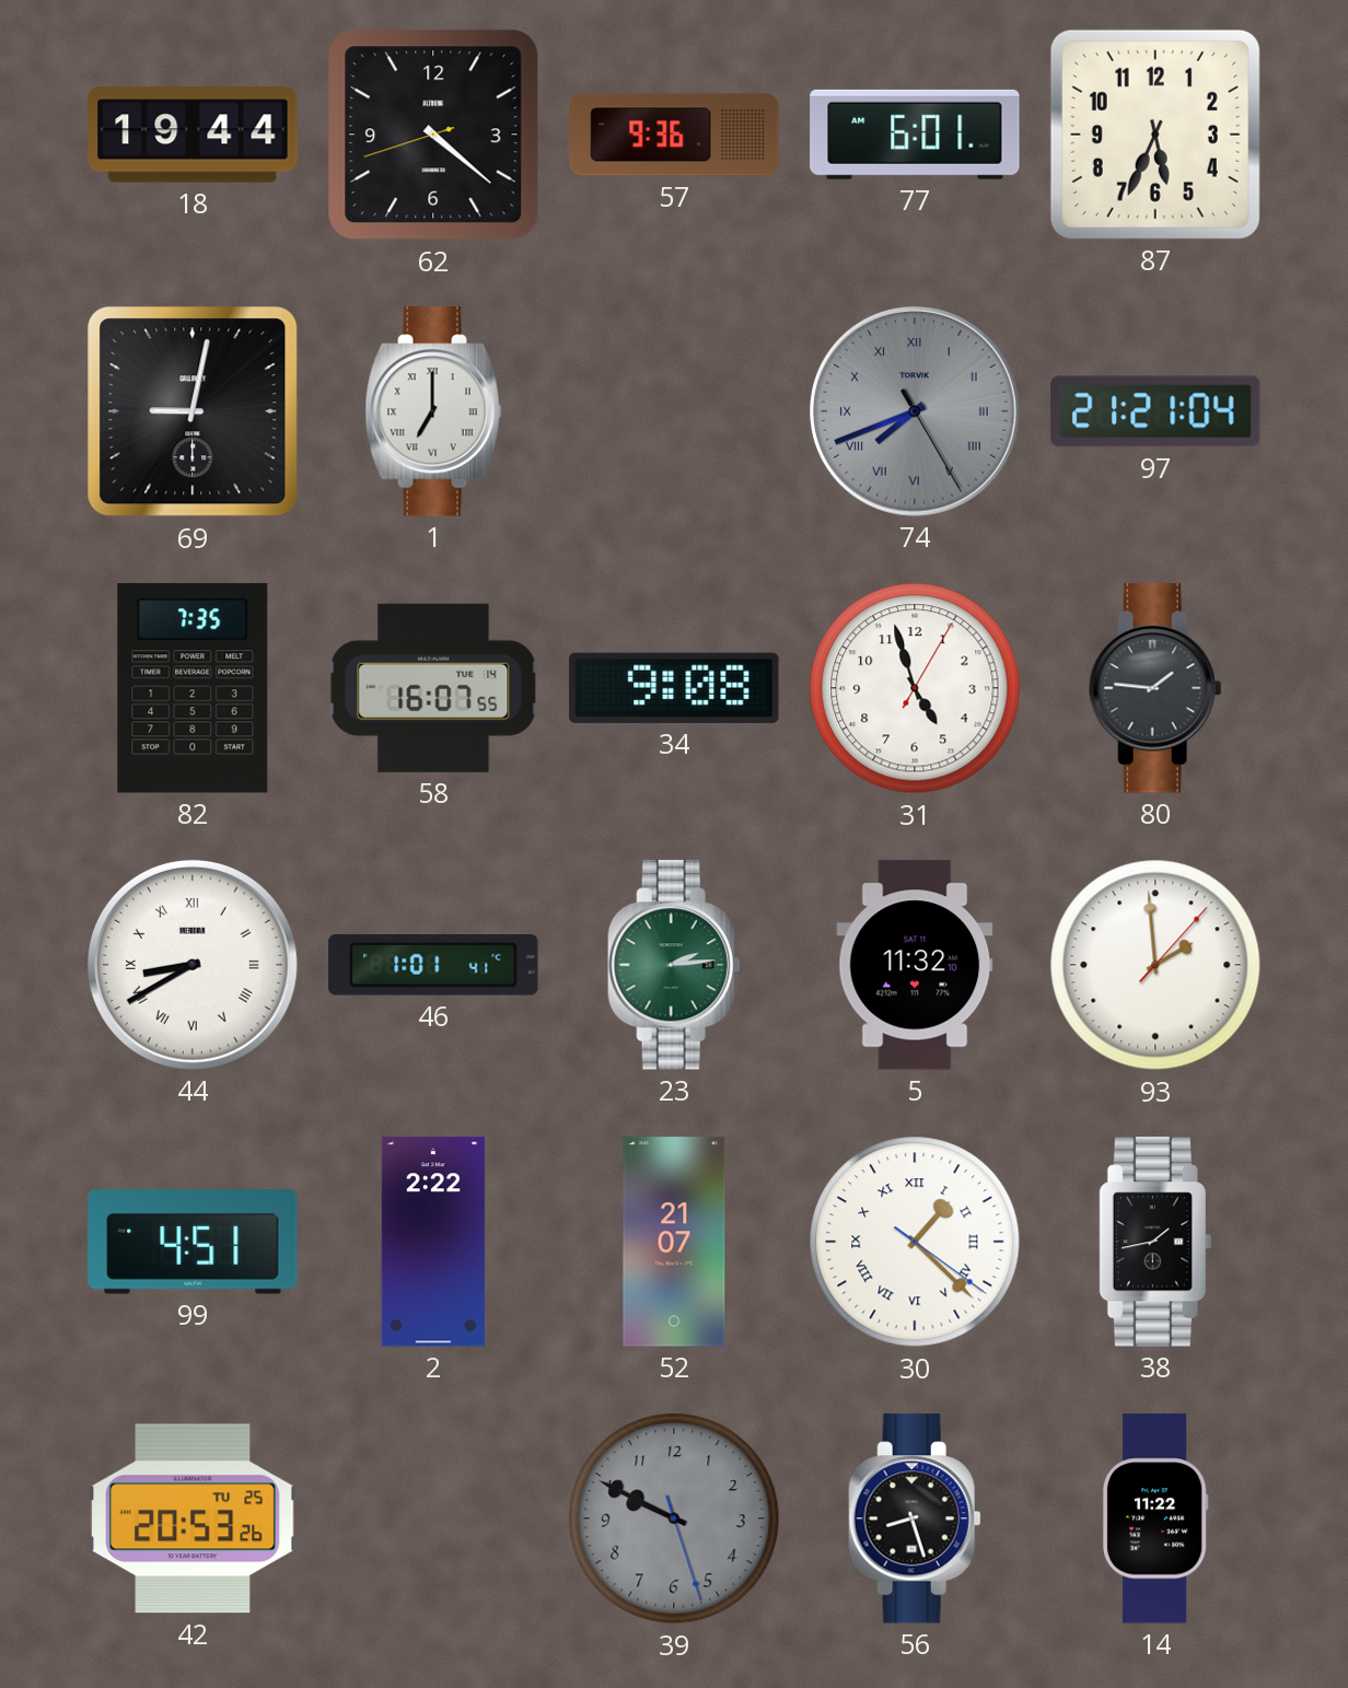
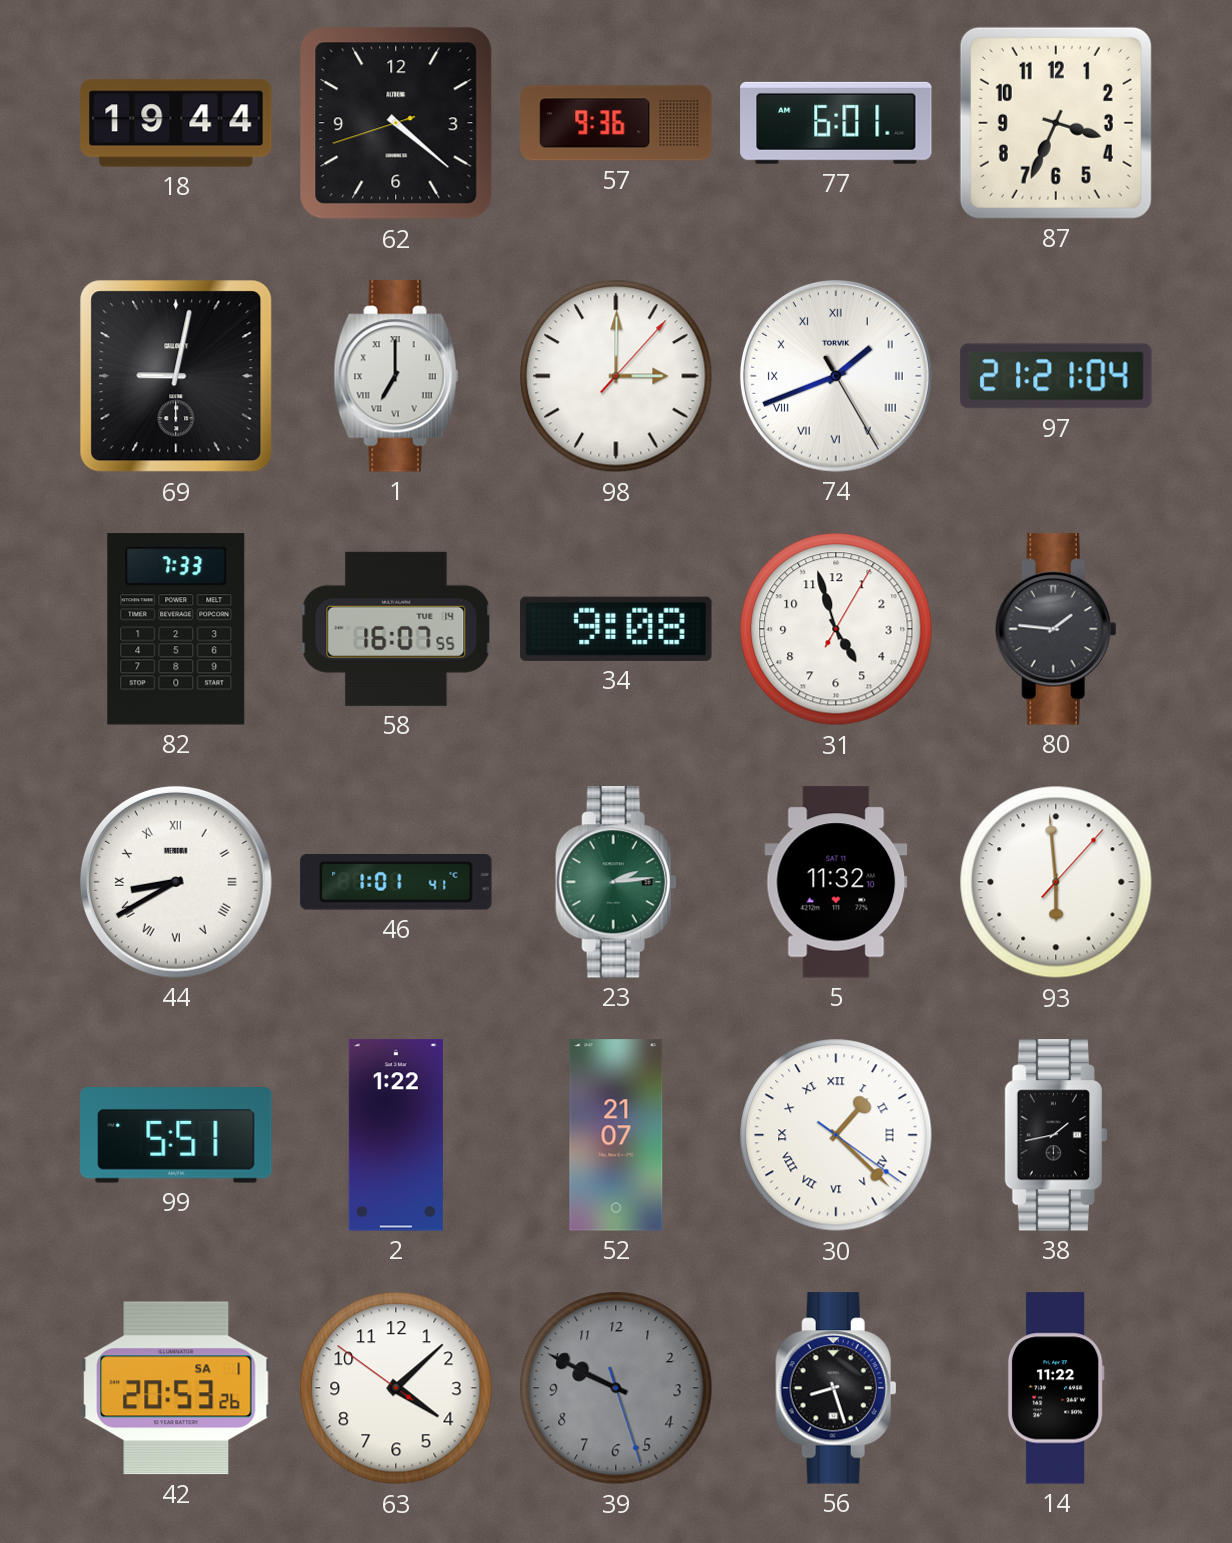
87: 5:34 -> 3:34
98: none -> 3:00
74: 7:41 -> 1:41
74 dial: grey -> white
82: 7:35 -> 7:33
93: 1:59 -> 5:59
99: 4:51 -> 5:51
2: 2:22 -> 1:22
42 date: TU 25 -> SA 1
63: none -> 4:07
